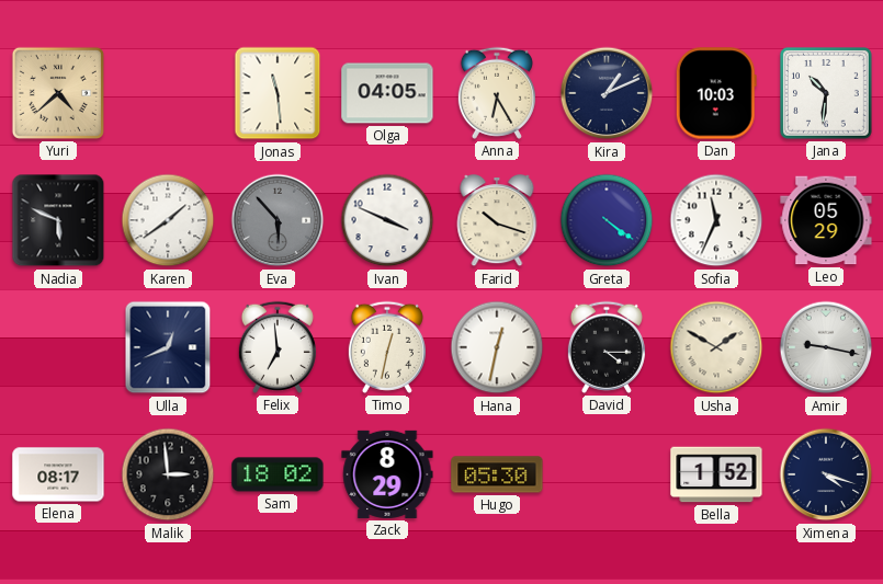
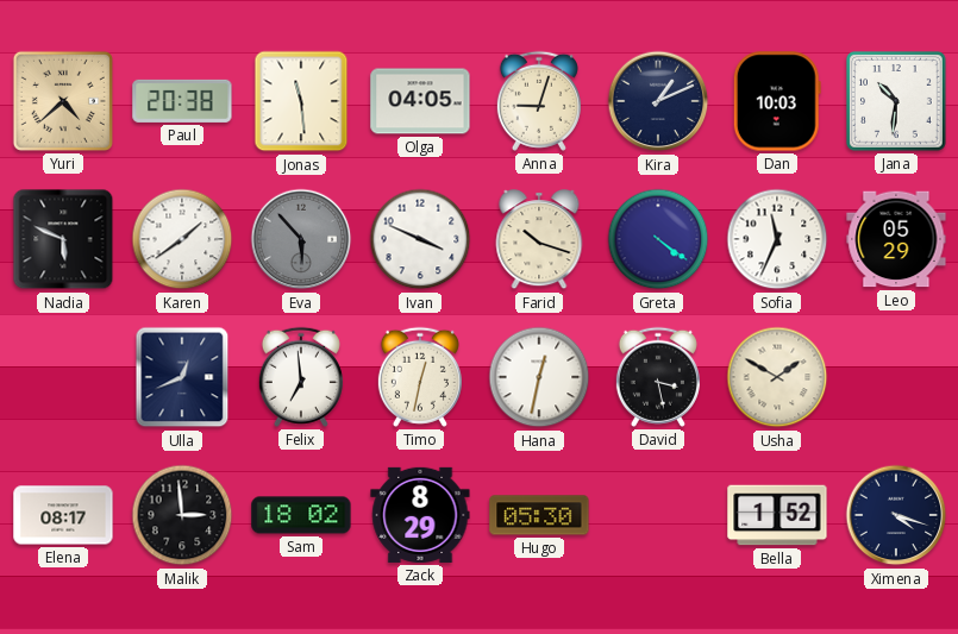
Paul: none -> 20:38
Anna: 6:25 -> 9:03
David: 4:15 -> 3:28
Amir: 9:17 -> none
